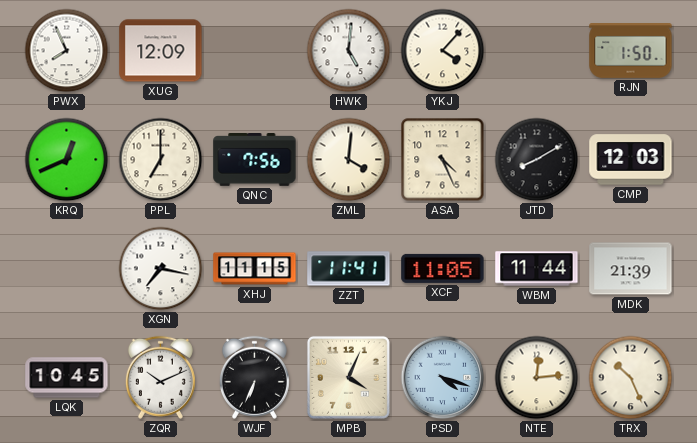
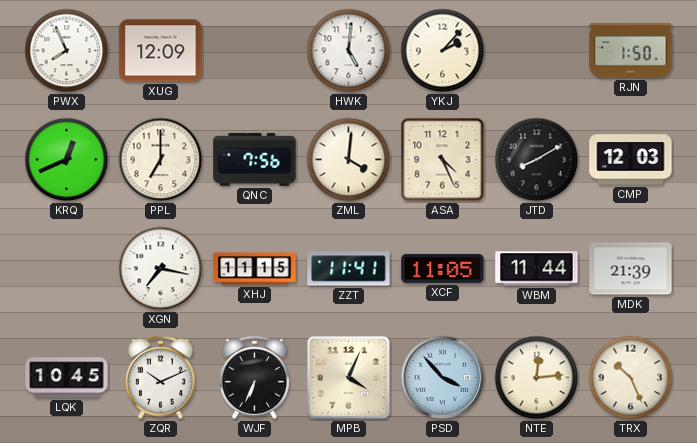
YKJ: 4:07 -> 2:07
PSD: 4:18 -> 3:53
